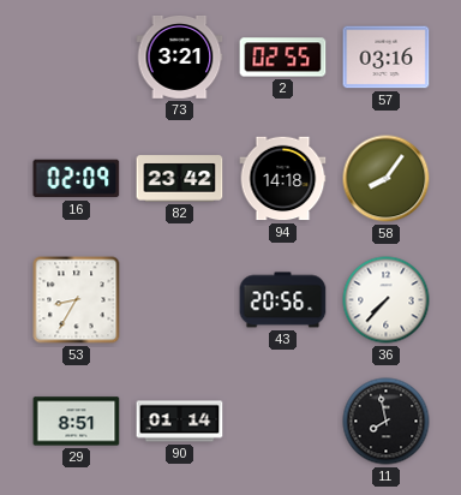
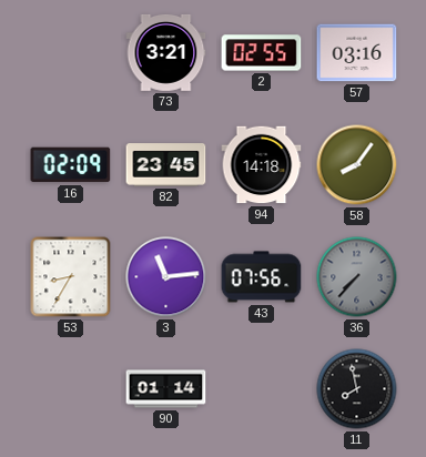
82: 23:42 -> 23:45
3: none -> 11:14
43: 20:56 -> 07:56
36 dial: white -> grey
29: 8:51 -> none
